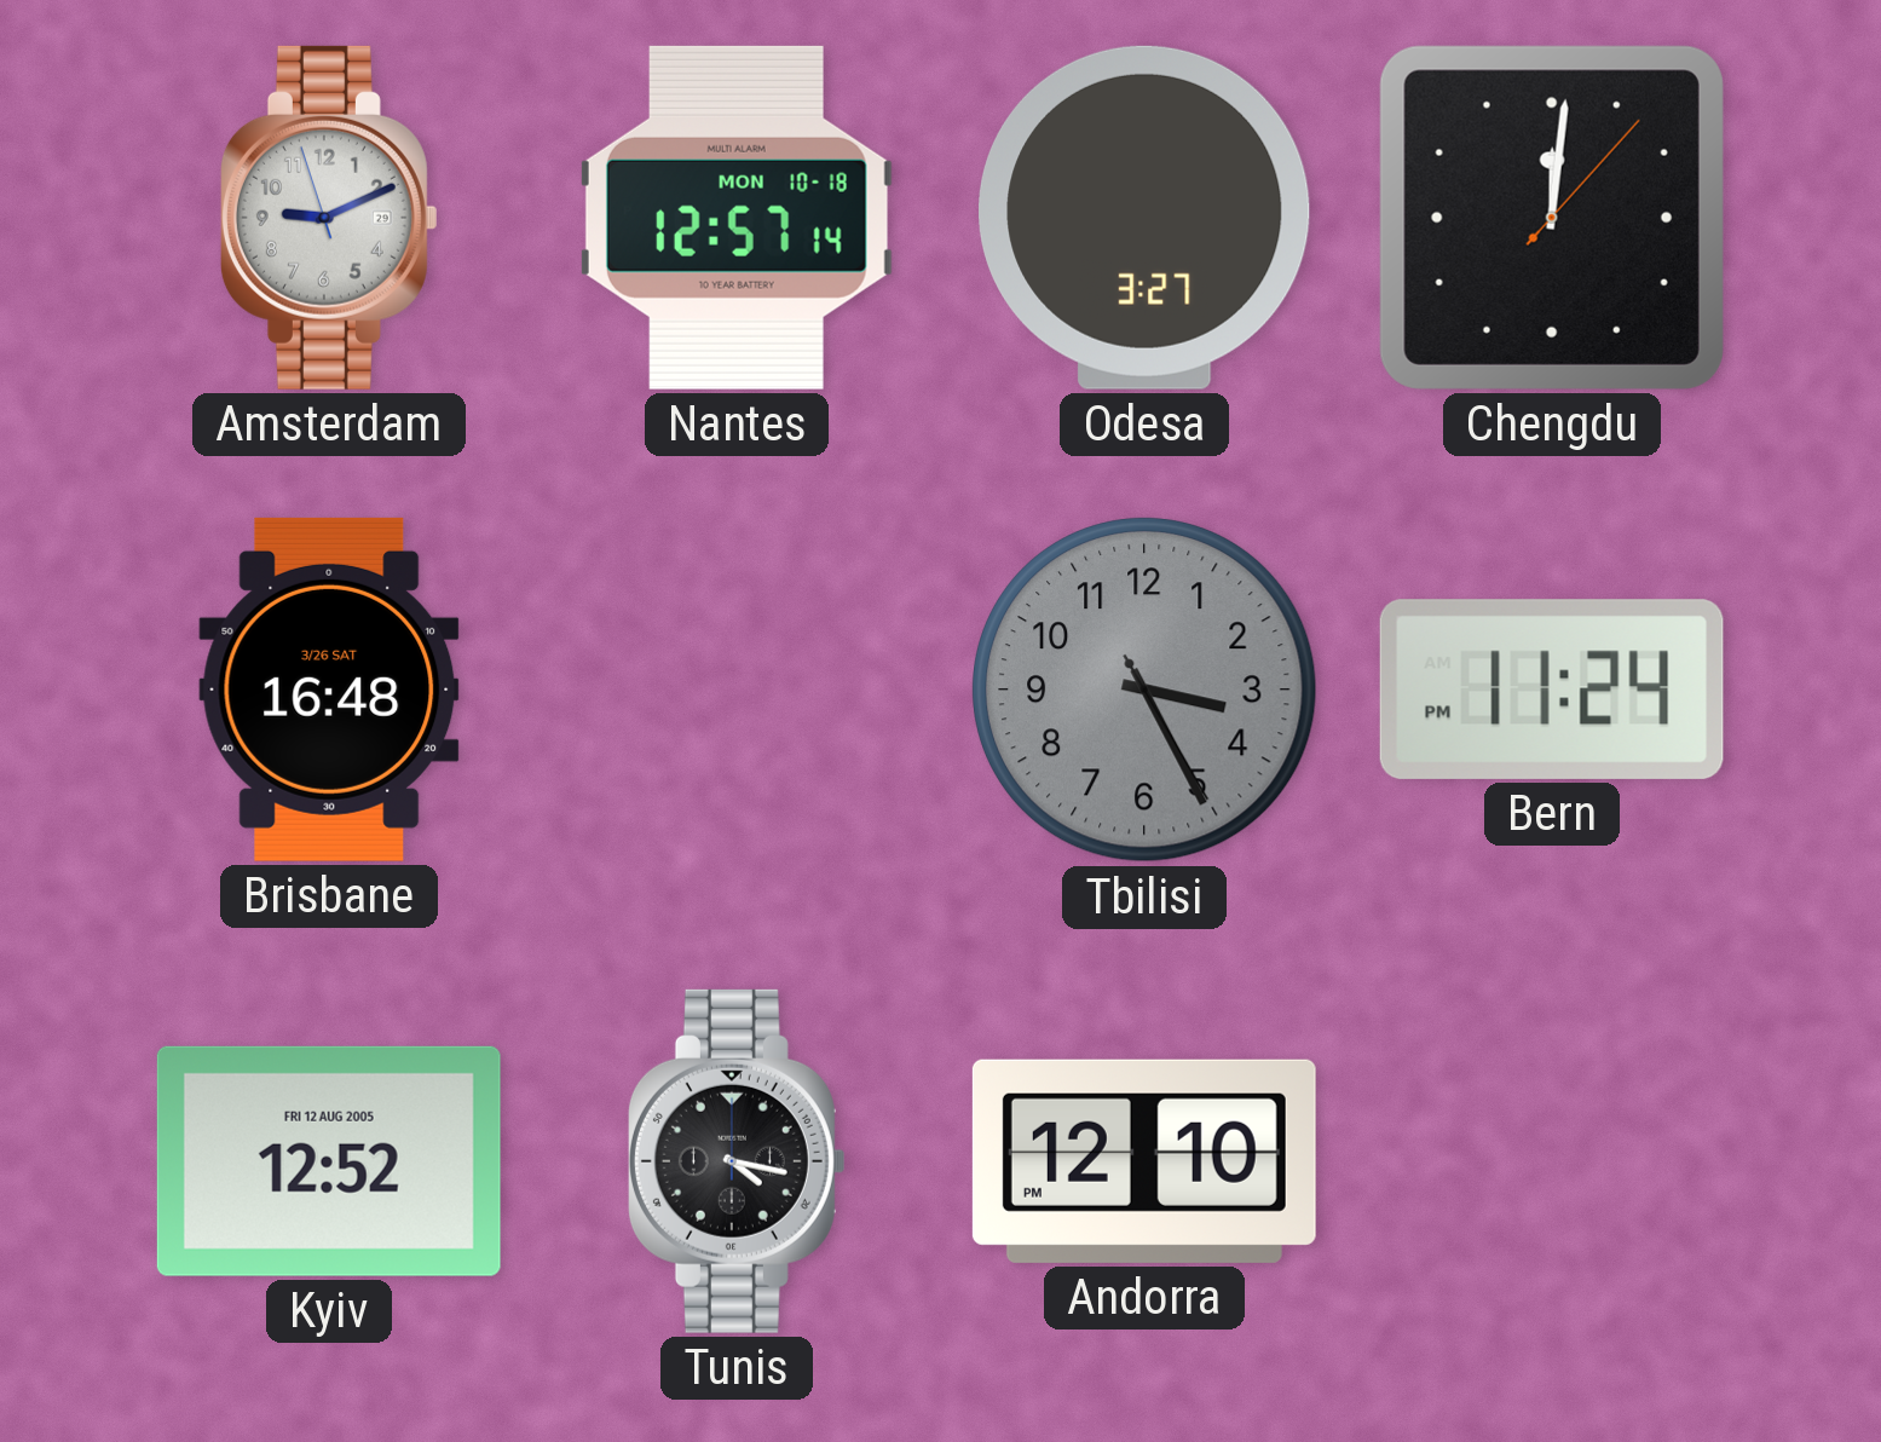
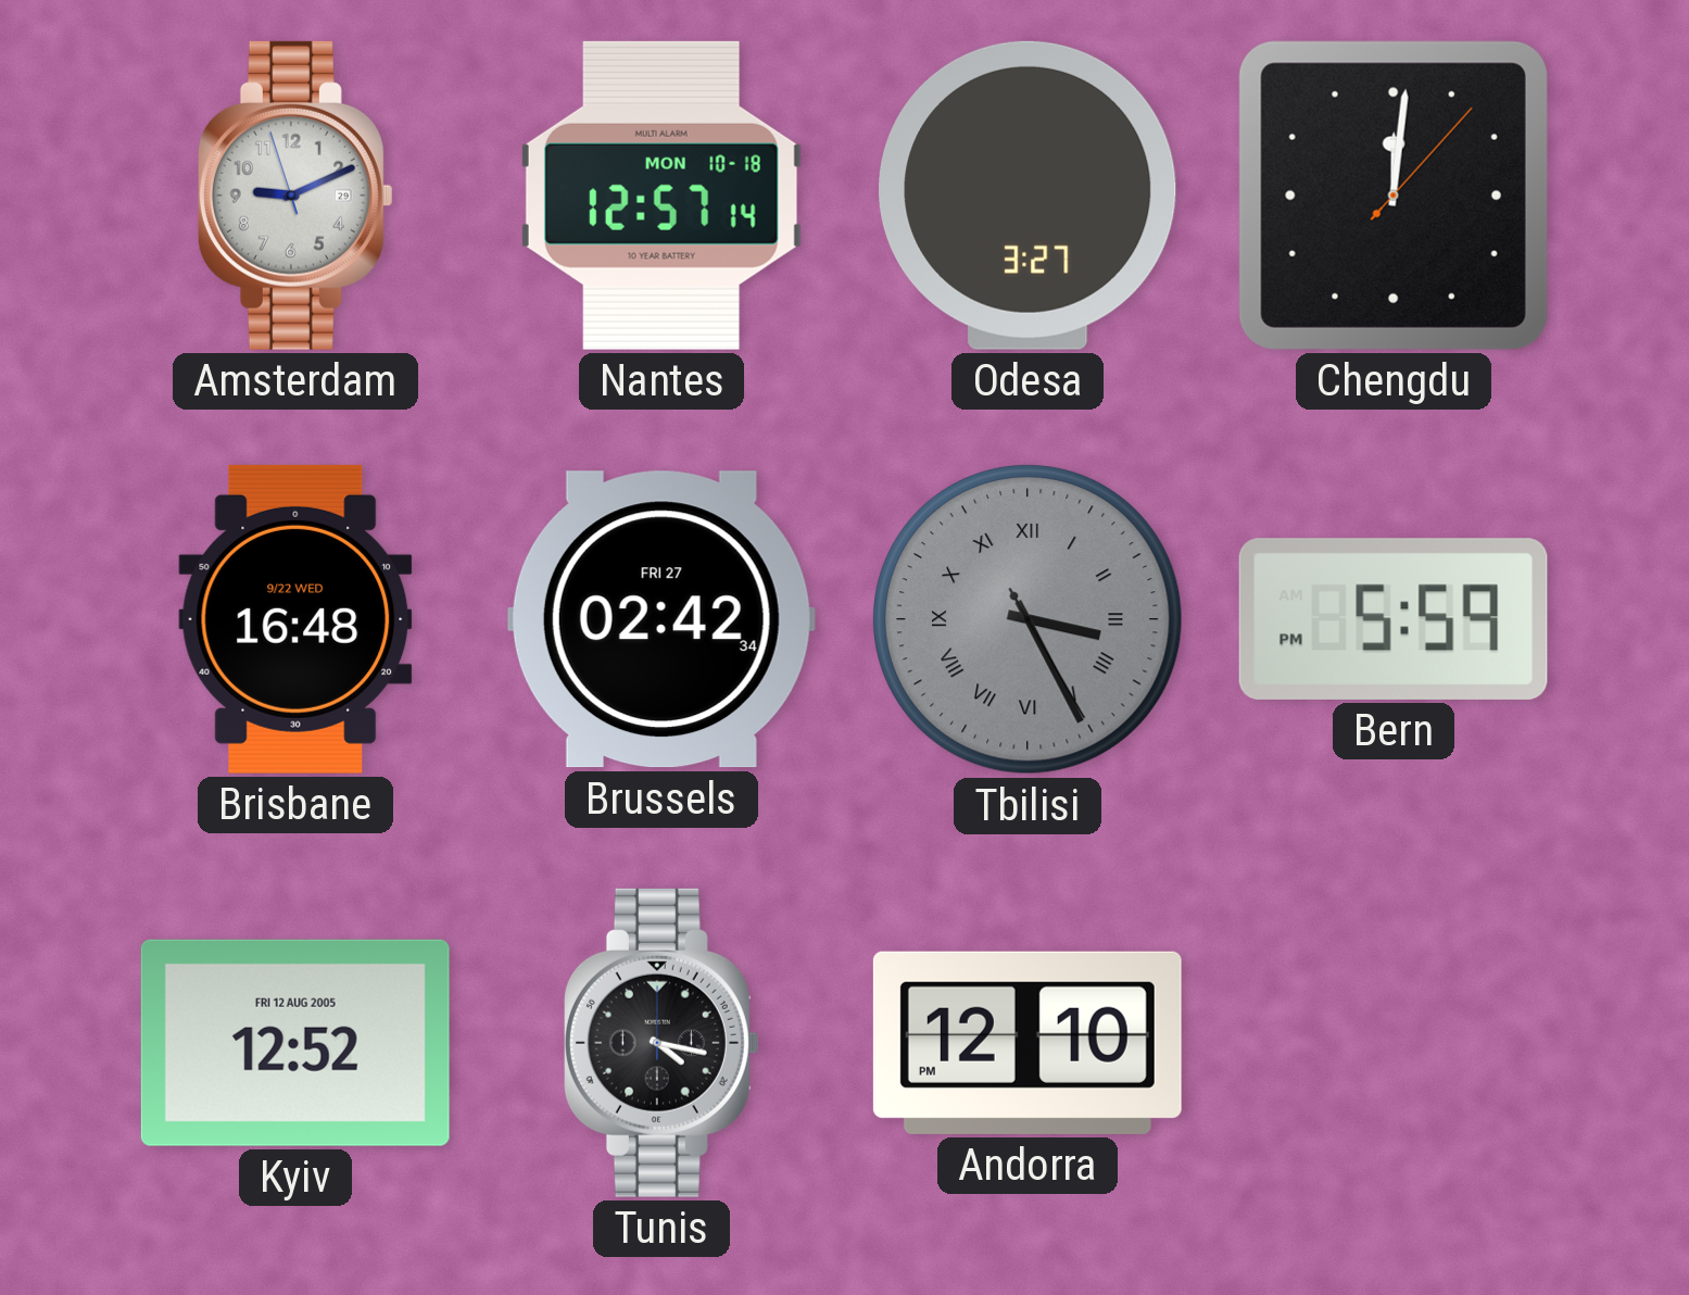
Brisbane date: 3/26 SAT -> 9/22 WED
Brussels: none -> 02:42
Tbilisi numerals: Arabic -> Roman
Bern: 11:24 -> 5:59
